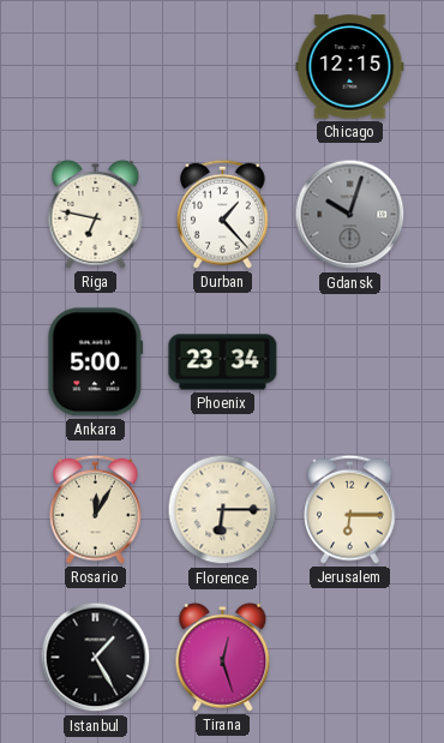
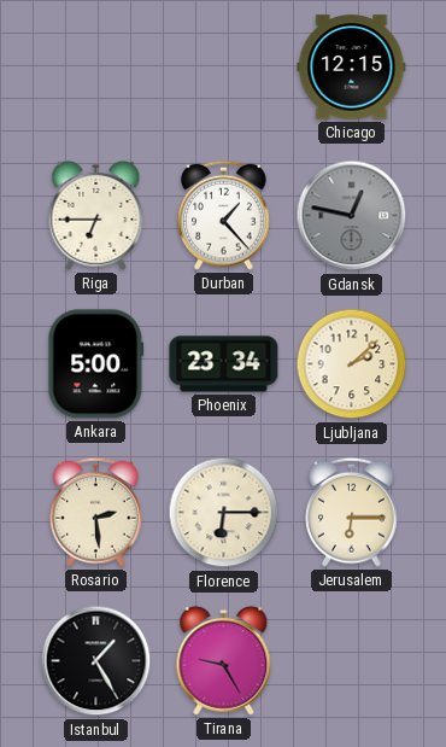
Riga: 6:47 -> 6:45
Gdansk: 10:03 -> 12:47
Ljubljana: none -> 2:08
Rosario: 12:05 -> 2:29
Tirana: 12:27 -> 9:25
